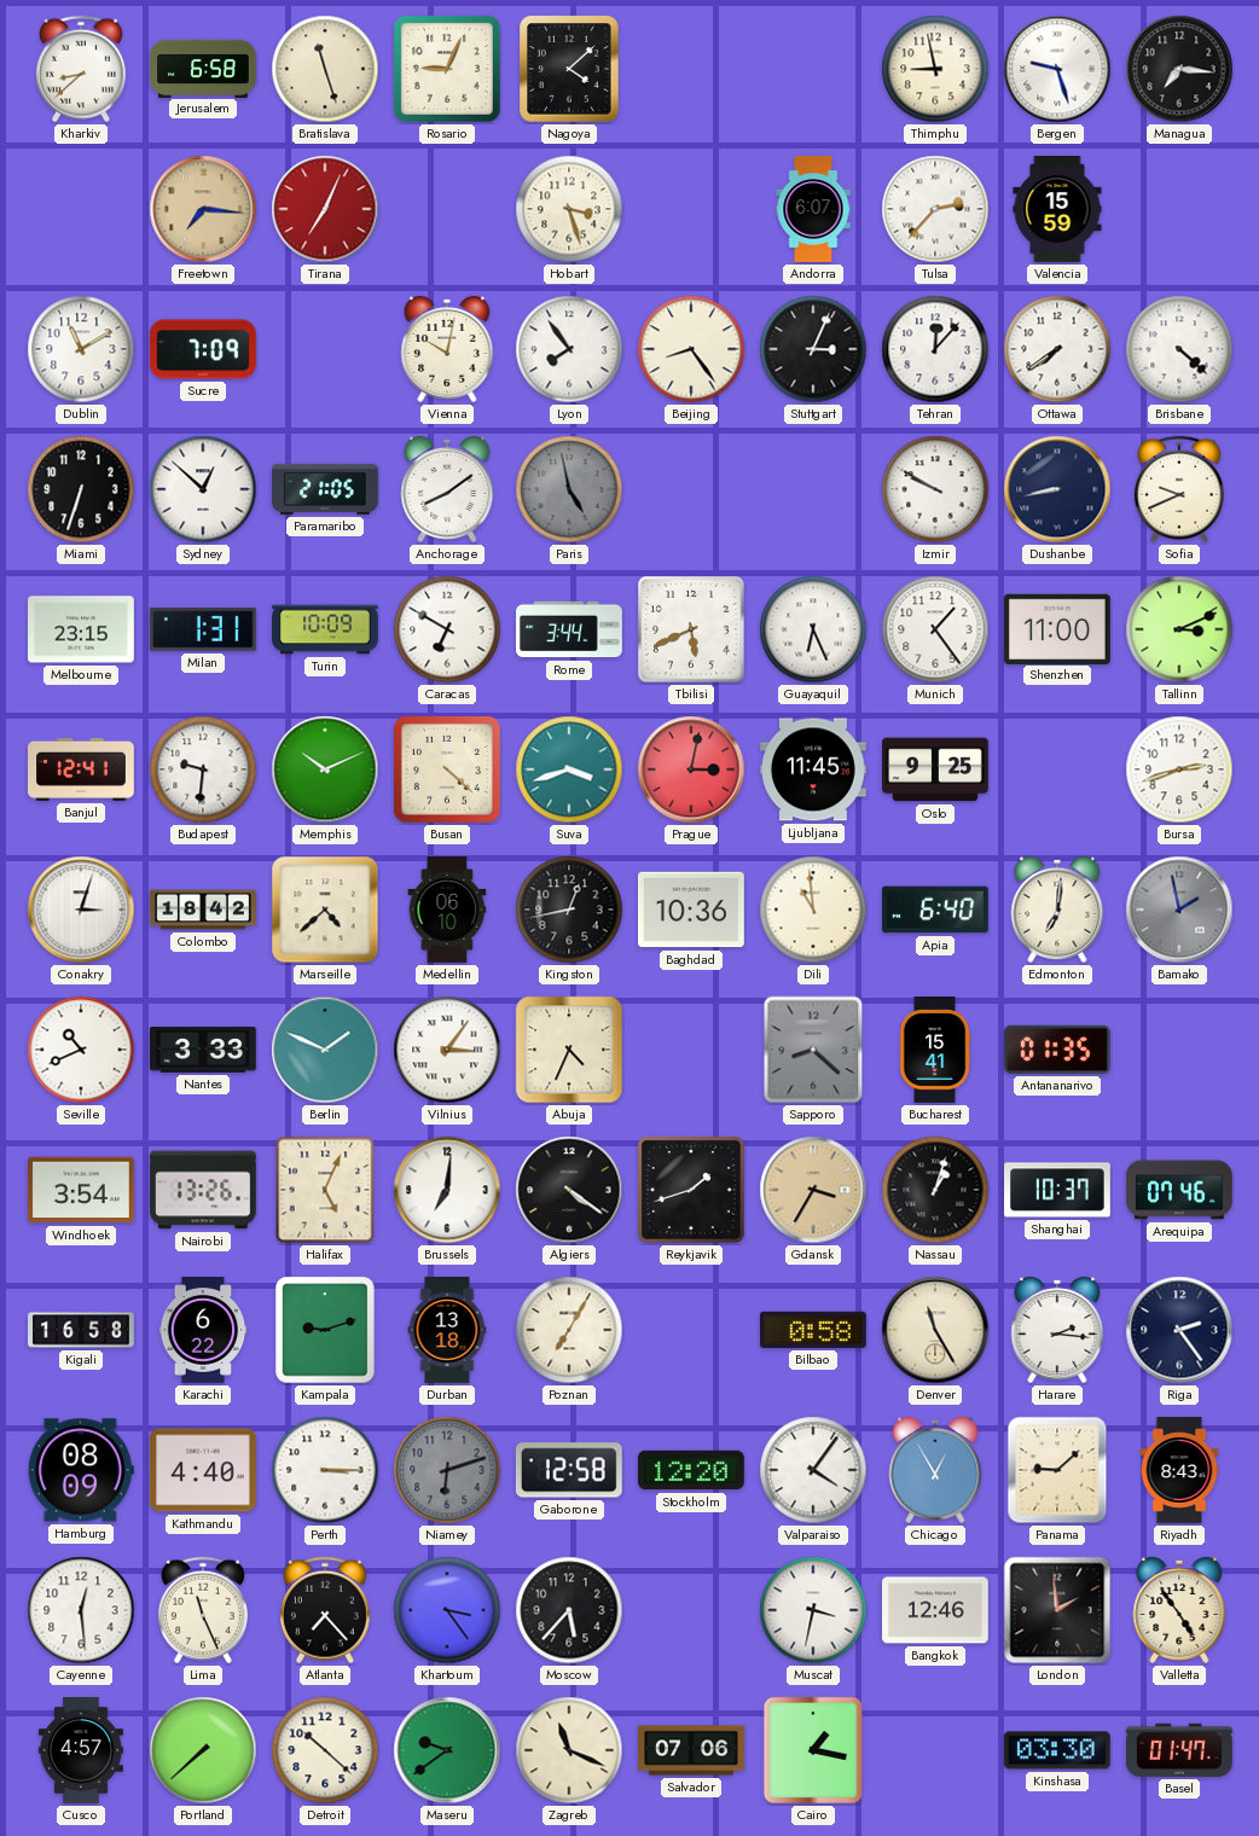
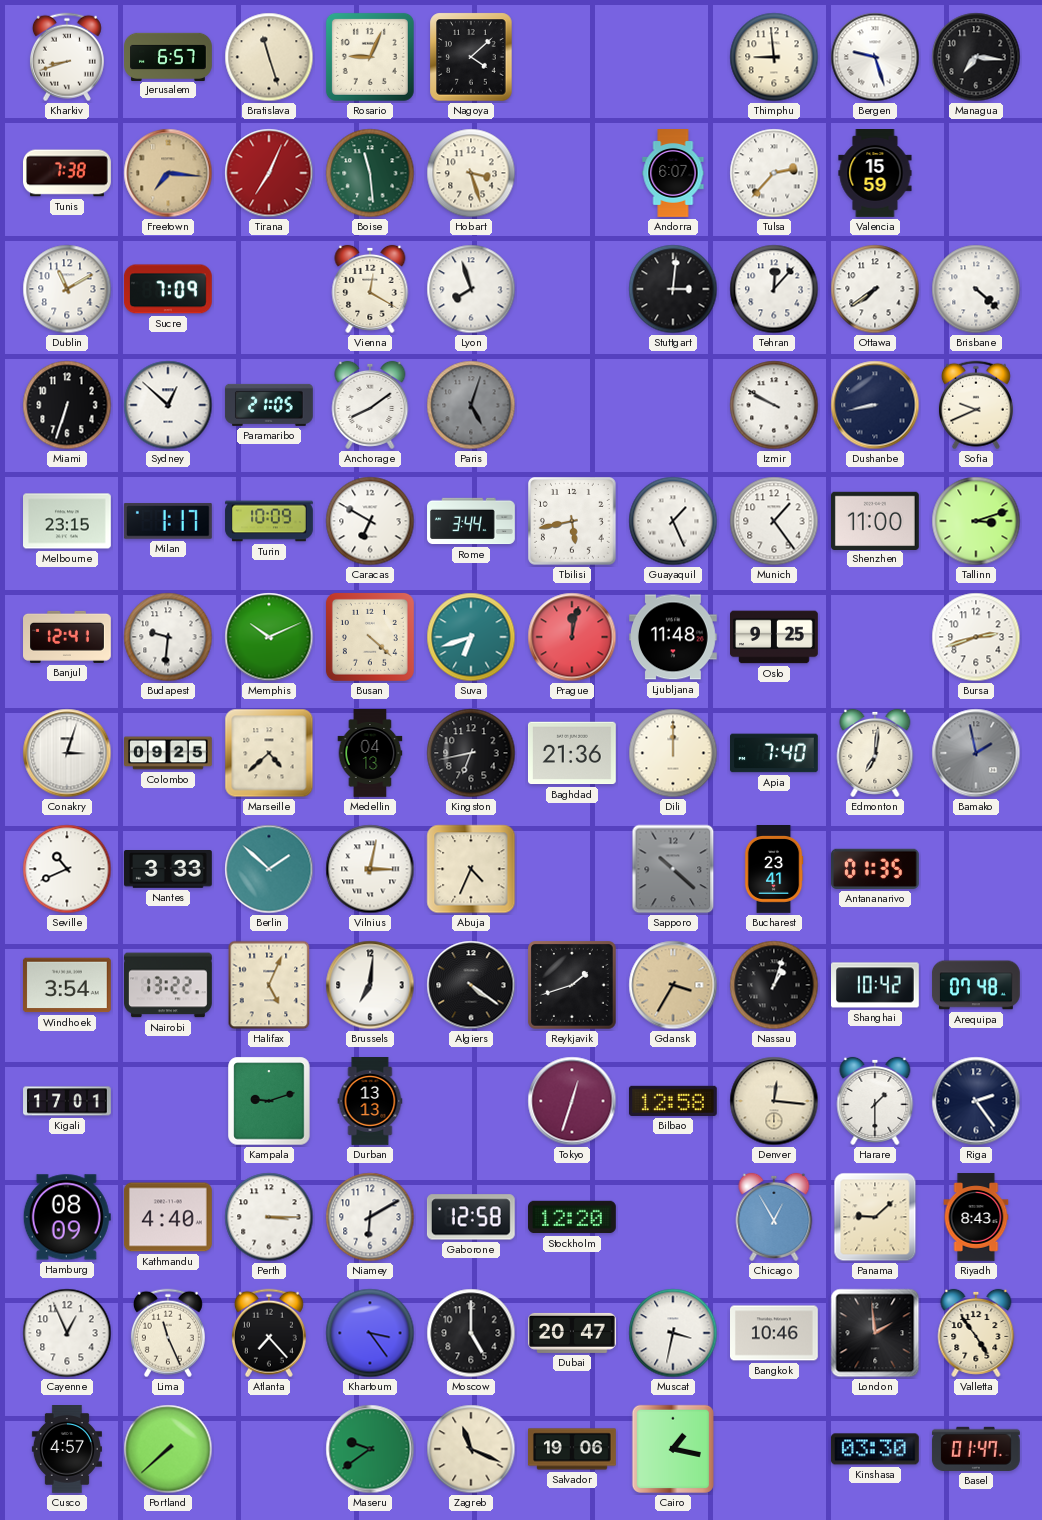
Kharkiv: 8:38 -> 8:42
Jerusalem: 6:58 -> 6:57
Thimphu: 8:58 -> 8:59
Tunis: none -> 7:38
Boise: none -> 11:29
Vienna: 10:02 -> 12:20
Lyon: 7:54 -> 7:57
Beijing: 8:24 -> none
Stuttgart: 3:04 -> 3:01
Paris: 4:58 -> 5:03
Milan: 1:31 -> 1:17
Tbilisi: 5:41 -> 5:43
Guayaquil: 6:26 -> 1:26
Tallinn: 3:11 -> 3:12
Suva: 3:42 -> 6:42
Prague: 3:02 -> 12:02
Ljubljana: 11:45 -> 11:48
Colombo: 18:42 -> 09:25
Medellin: 06:10 -> 04:13
Kingston: 12:43 -> 6:43
Baghdad: 10:36 -> 21:36
Dili: 10:59 -> 12:00
Apia: 6:40 -> 7:40
Berlin: 1:49 -> 1:52
Vilnius: 3:06 -> 3:02
Sapporo: 8:22 -> 10:22
Bucharest: 15:41 -> 23:41
Nairobi: 13:26 -> 13:22
Shanghai: 10:37 -> 10:42
Arequipa: 07:46 -> 07:48
Kigali: 16:58 -> 17:01
Karachi: 6:22 -> none
Durban: 13:18 -> 13:13
Poznan: 7:05 -> none
Tokyo: none -> 12:33
Bilbao: 0:58 -> 12:58
Denver: 11:25 -> 12:16
Harare: 2:16 -> 1:30
Niamey: 6:12 -> 6:10
Niamey dial: grey -> white
Valparaiso: 4:06 -> none
Cayenne: 12:29 -> 12:56
Moscow: 5:37 -> 5:00
Dubai: none -> 20:47
Bangkok: 12:46 -> 10:46
Detroit: 10:22 -> none
Salvador: 07:06 -> 19:06
